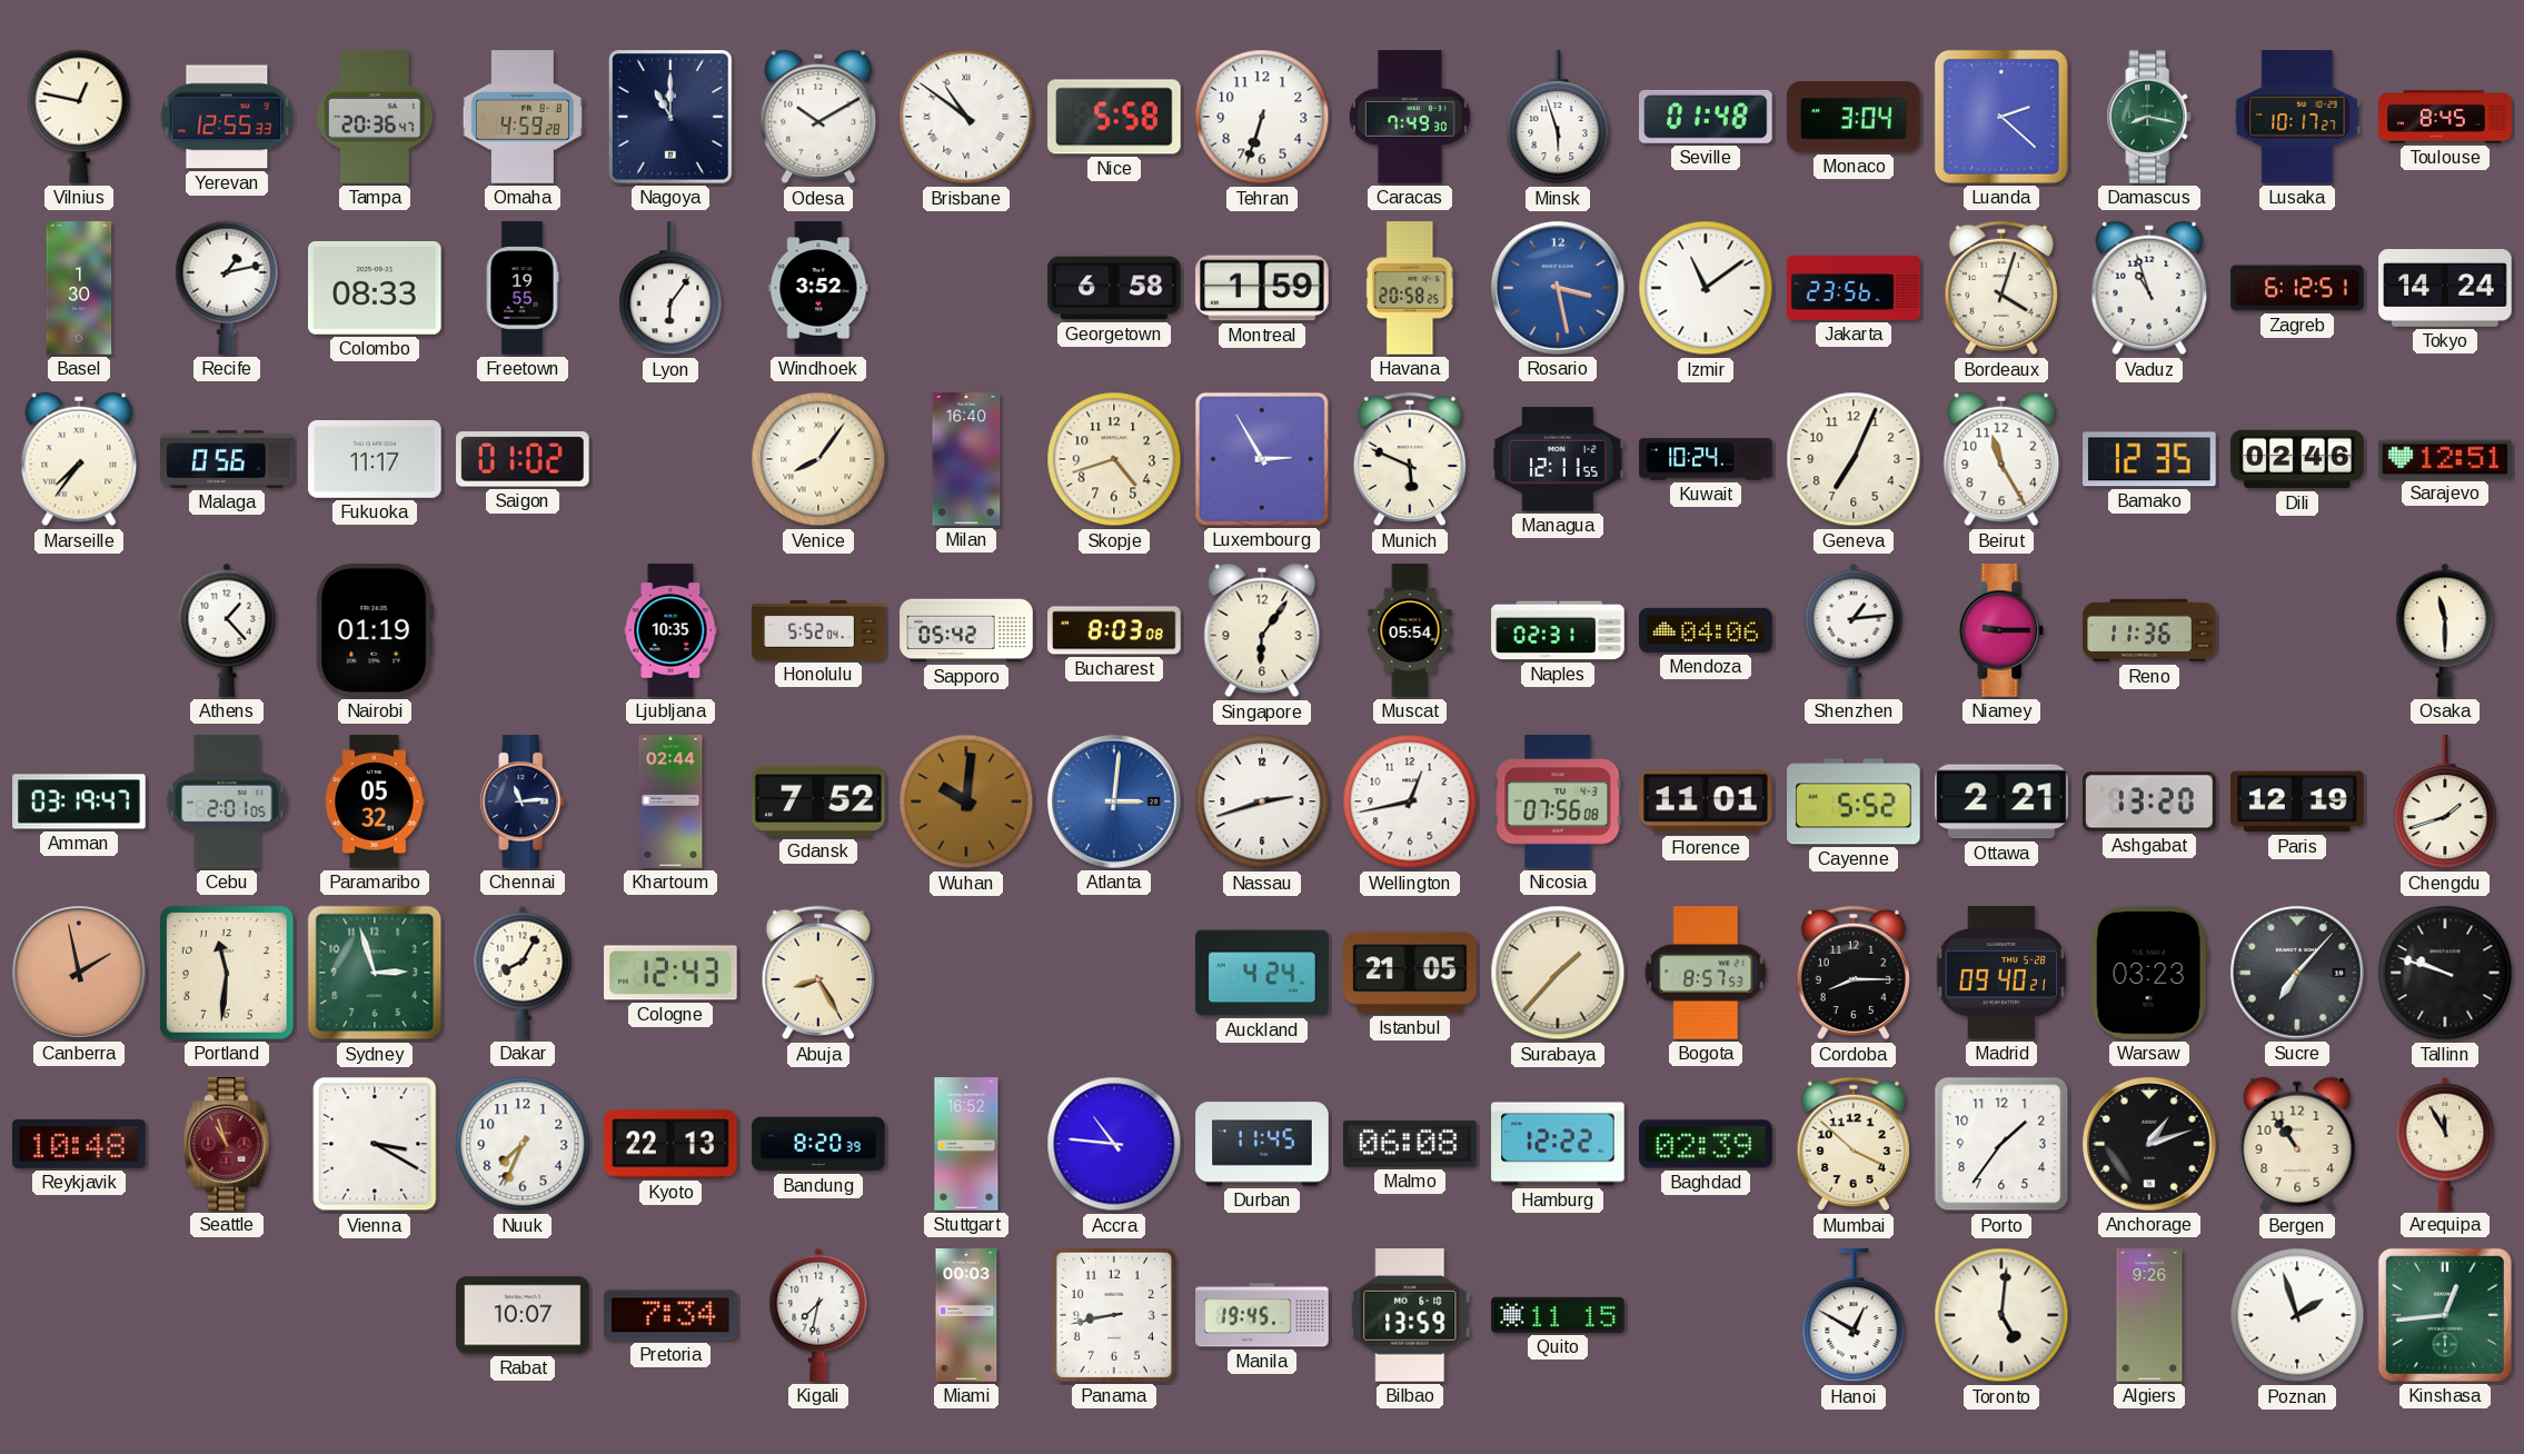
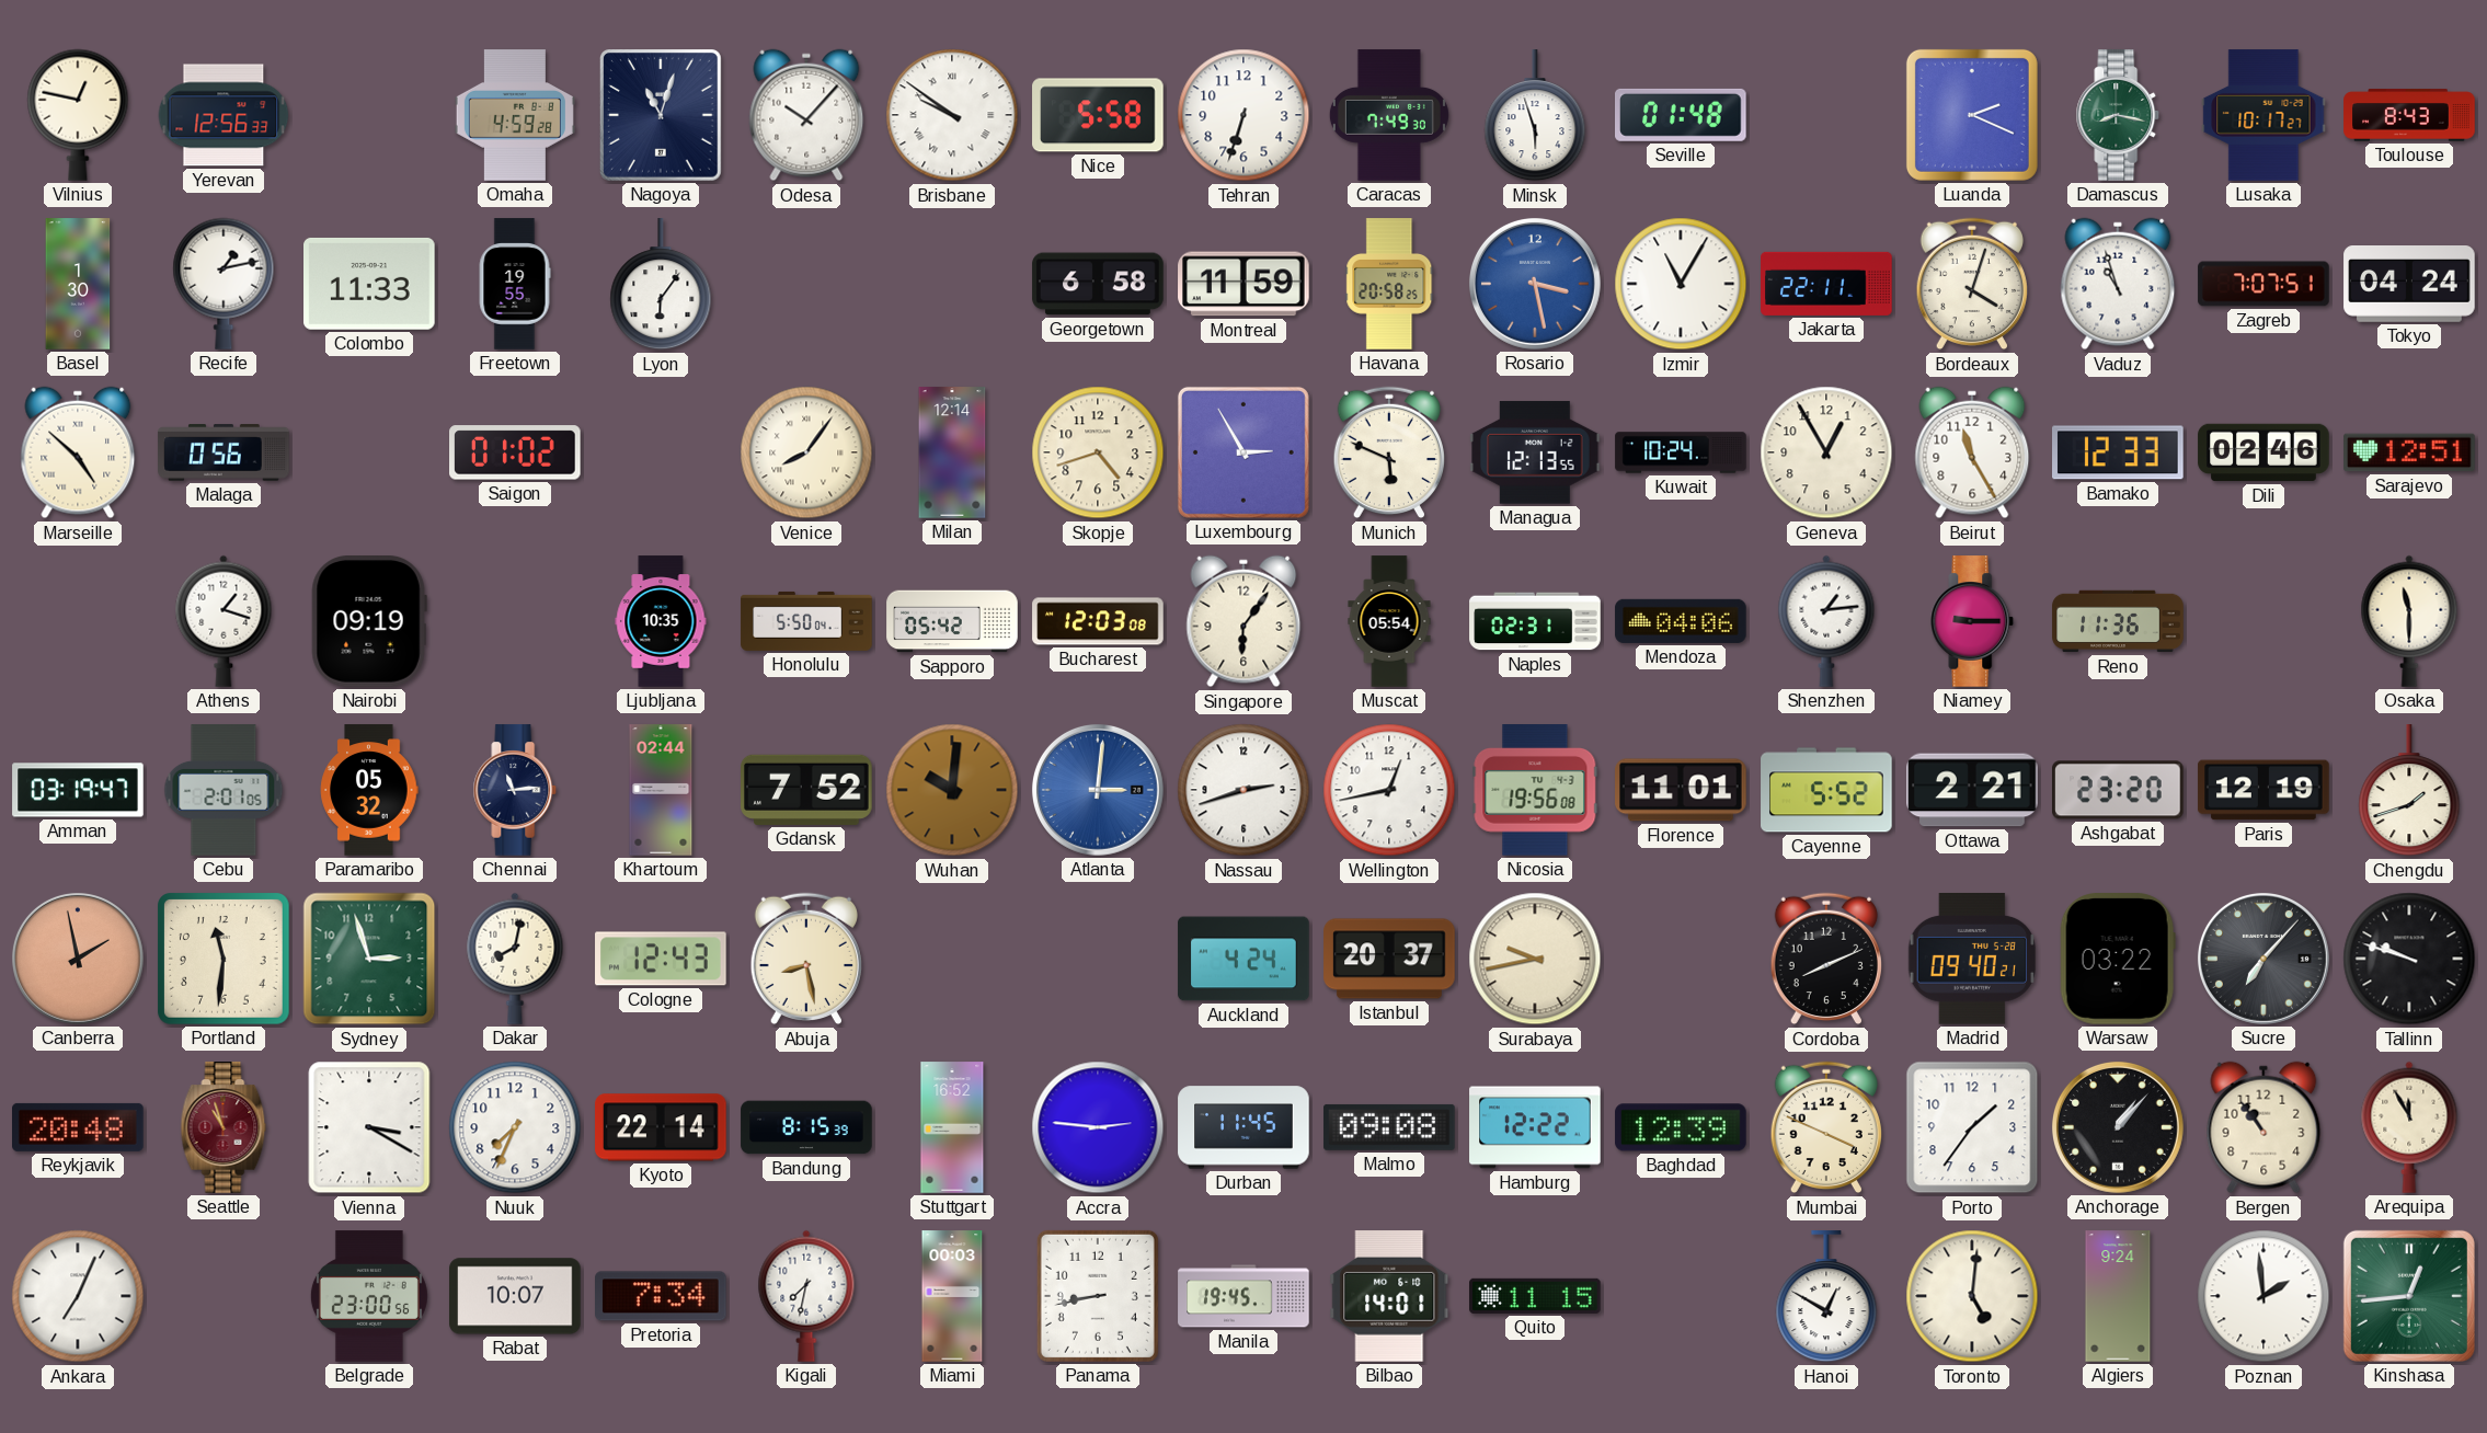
Yerevan: 12:55 -> 12:56
Tampa: 20:36 -> none
Nagoya: 11:00 -> 11:03
Odesa: 10:10 -> 10:07
Brisbane: 10:51 -> 9:51
Monaco: 3:04 -> none
Luanda: 2:22 -> 2:19
Toulouse: 8:45 -> 8:43
Colombo: 08:33 -> 11:33
Windhoek: 3:52 -> none
Montreal: 1:59 -> 11:59
Izmir: 11:09 -> 11:05
Jakarta: 23:56 -> 22:11
Zagreb: 6:12 -> 7:07
Tokyo: 14:24 -> 04:24
Marseille: 7:36 -> 4:52
Fukuoka: 11:17 -> none
Milan: 16:40 -> 12:14
Managua: 12:11 -> 12:13
Geneva: 7:04 -> 12:55
Bamako: 12:35 -> 12:33
Athens: 1:23 -> 1:18
Nairobi: 01:19 -> 09:19
Honolulu: 5:52 -> 5:50
Bucharest: 8:03 -> 12:03
Nicosia: 07:56 -> 19:56
Ashgabat: 13:20 -> 23:20
Dakar: 8:05 -> 8:02
Abuja: 8:25 -> 8:28
Istanbul: 21:05 -> 20:37
Surabaya: 1:37 -> 9:43
Bogota: 8:57 -> none
Cordoba: 8:15 -> 8:11
Warsaw: 03:23 -> 03:22
Reykjavik: 10:48 -> 20:48
Kyoto: 22:13 -> 22:14
Bandung: 8:20 -> 8:15
Accra: 10:46 -> 2:46
Malmo: 06:08 -> 09:08
Baghdad: 02:39 -> 12:39
Mumbai: 3:52 -> 3:49
Anchorage: 1:12 -> 1:07
Ankara: none -> 7:04
Belgrade: none -> 23:00
Bilbao: 13:59 -> 14:01
Algiers: 9:26 -> 9:24
Poznan: 1:57 -> 1:59
